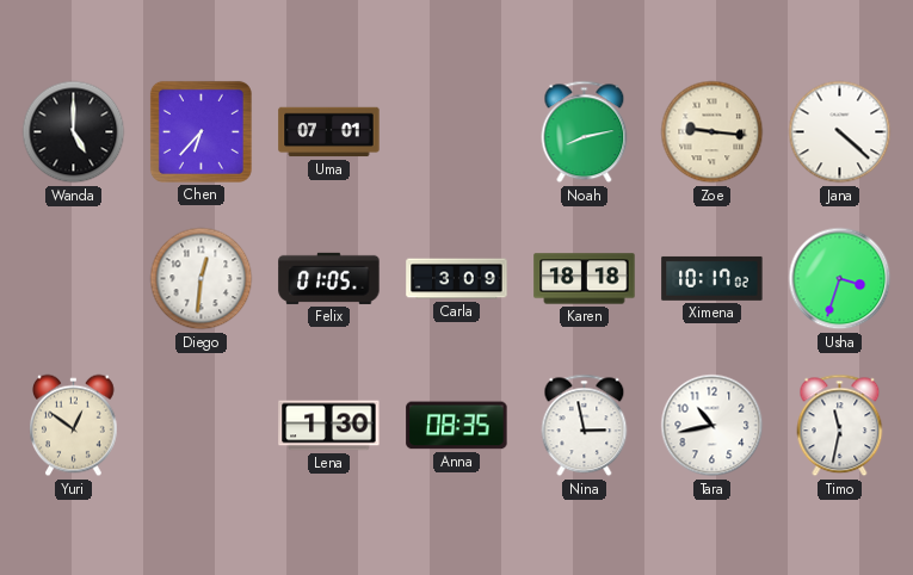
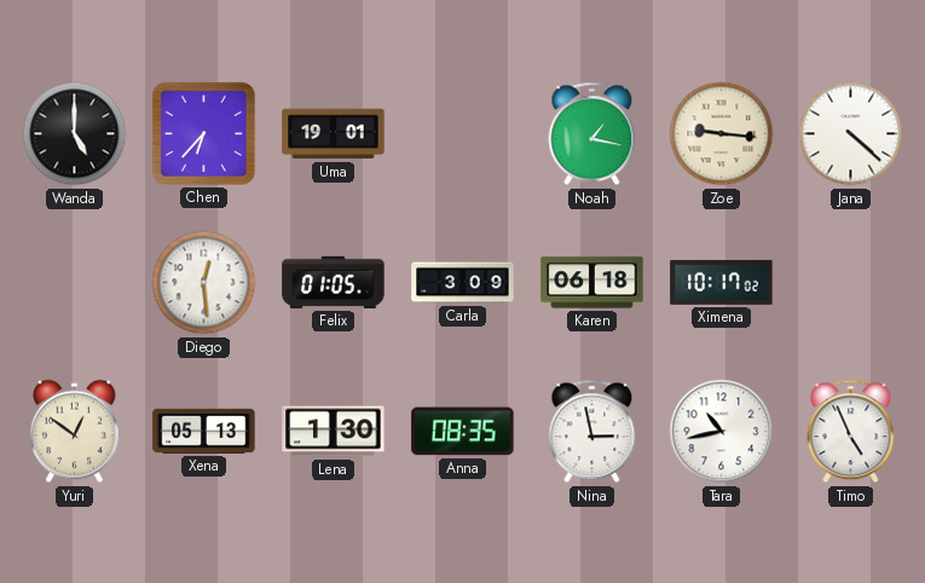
Uma: 07:01 -> 19:01
Noah: 8:13 -> 1:17
Diego: 12:31 -> 12:29
Karen: 18:18 -> 06:18
Usha: 3:33 -> none
Xena: none -> 05:13
Timo: 11:32 -> 4:56
